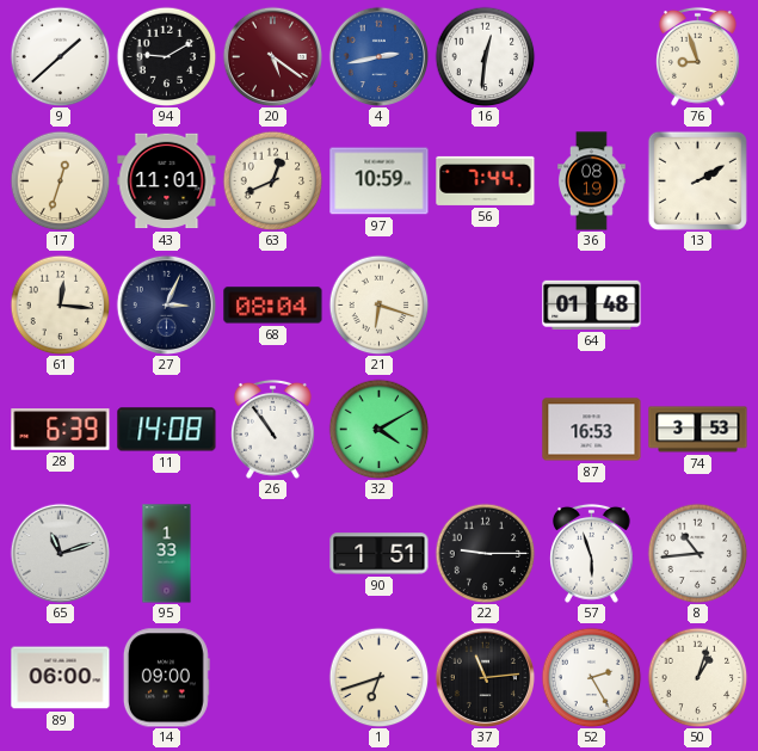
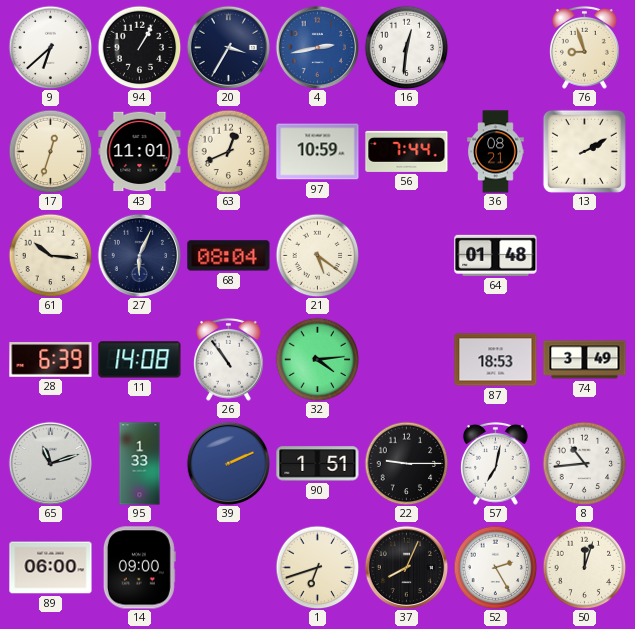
9: 1:38 -> 6:38
94: 9:10 -> 1:05
20: 5:21 -> 3:35
20 dial: burgundy -> navy
36: 08:19 -> 08:21
61: 12:16 -> 10:16
27: 3:04 -> 6:04
21: 6:18 -> 5:21
32: 4:10 -> 4:14
87: 16:53 -> 18:53
74: 3:53 -> 3:49
39: none -> 2:11
57: 5:57 -> 7:02
37: 11:14 -> 8:04
50: 1:03 -> 12:03
